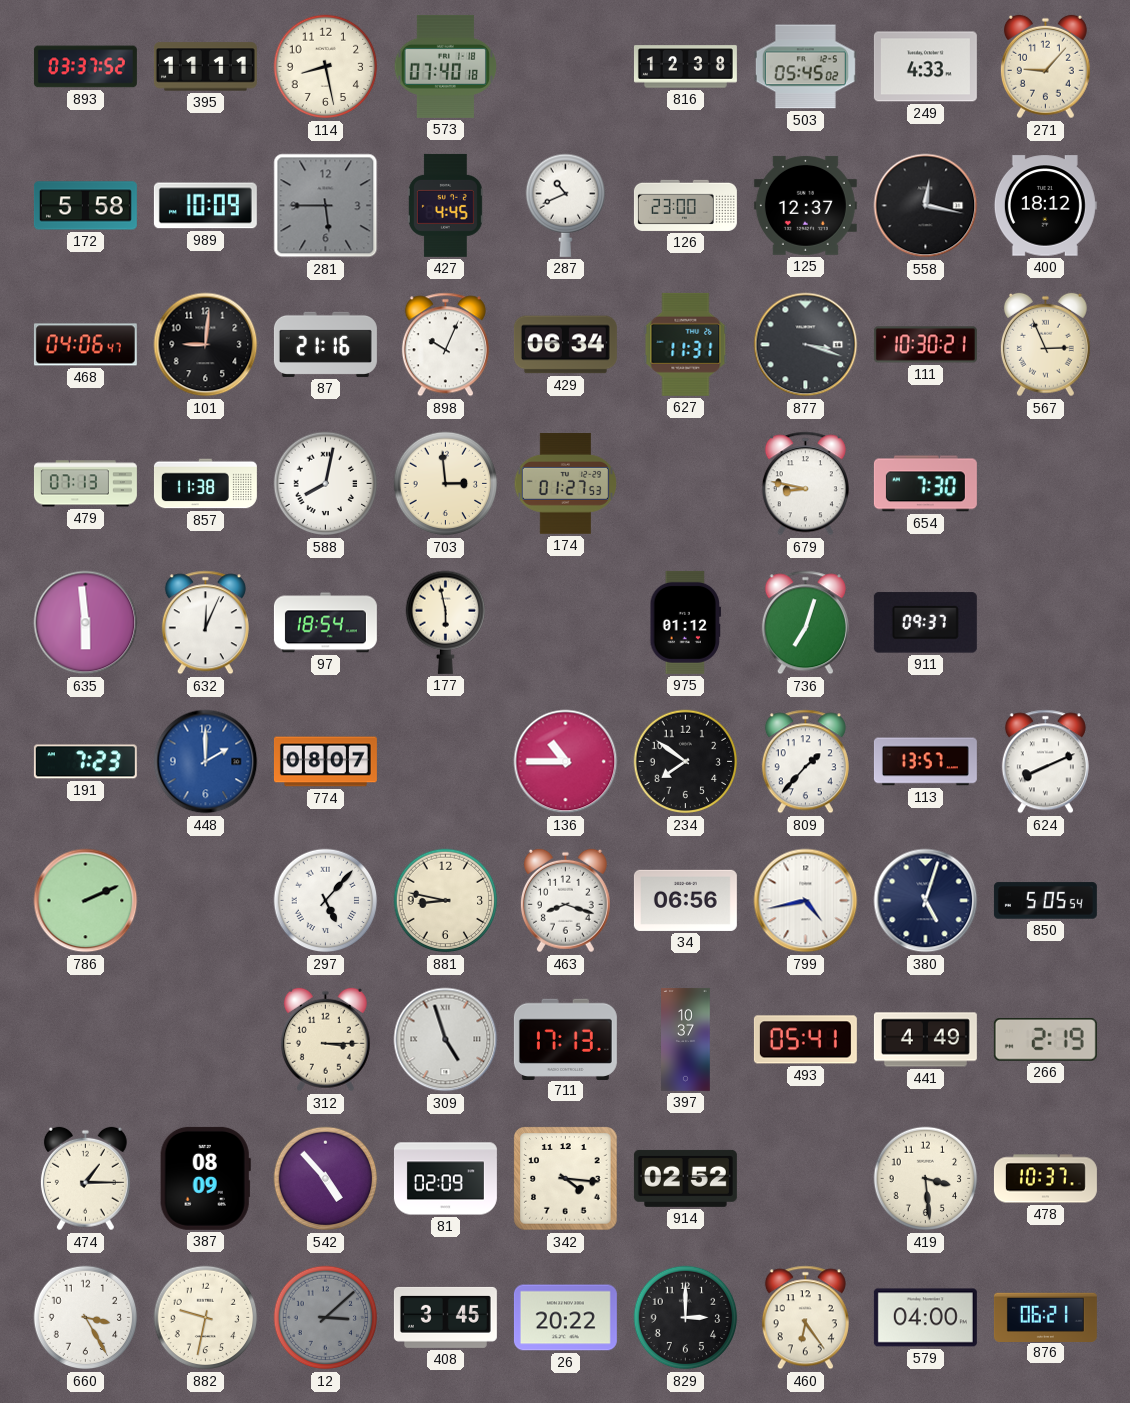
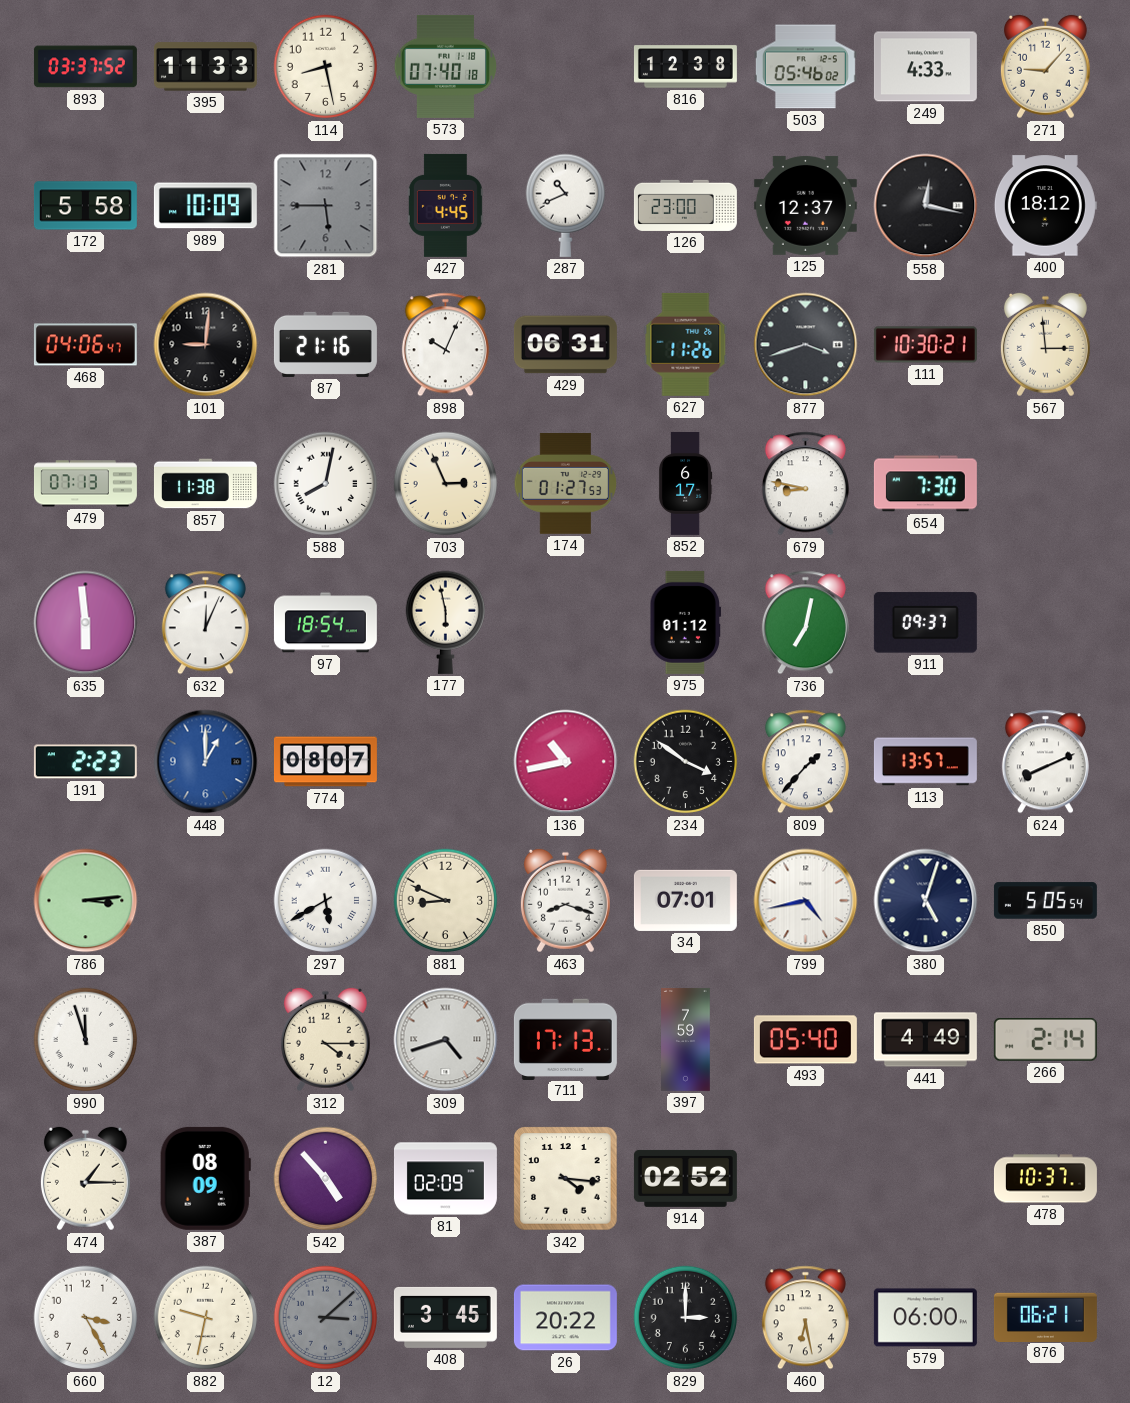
395: 11:11 -> 11:33
503: 05:45 -> 05:46
429: 06:34 -> 06:31
627: 11:31 -> 11:26
877: 3:18 -> 3:42
567: 2:56 -> 2:59
703: 2:59 -> 2:56
852: none -> 6:17
736: 7:03 -> 7:02
191: 7:23 -> 2:23
448: 2:00 -> 1:00
136: 10:45 -> 10:43
234: 7:51 -> 3:51
786: 2:11 -> 3:14
297: 5:07 -> 5:40
881: 8:47 -> 8:49
34: 06:56 -> 07:01
990: none -> 11:57
312: 3:15 -> 4:15
309: 4:57 -> 4:42
397: 10:37 -> 7:59
493: 05:41 -> 05:40
266: 2:19 -> 2:14
419: 3:29 -> none
460: 6:24 -> 6:28
579: 04:00 -> 06:00
